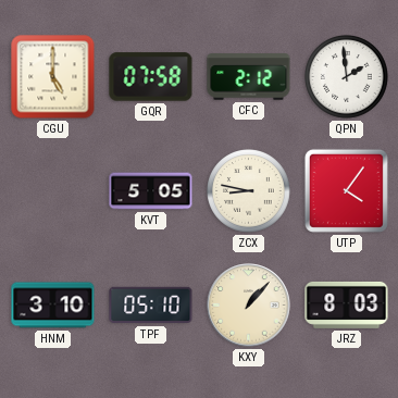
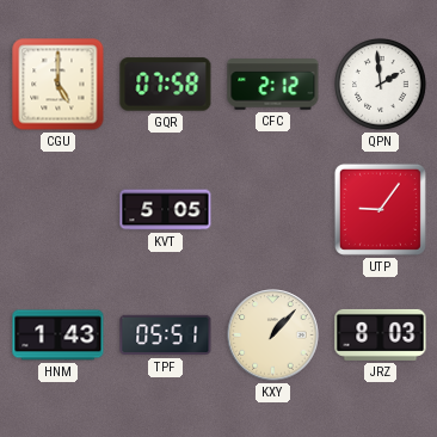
ZCX: 8:47 -> none
UTP: 4:06 -> 9:06
HNM: 3:10 -> 1:43
TPF: 05:10 -> 05:51
